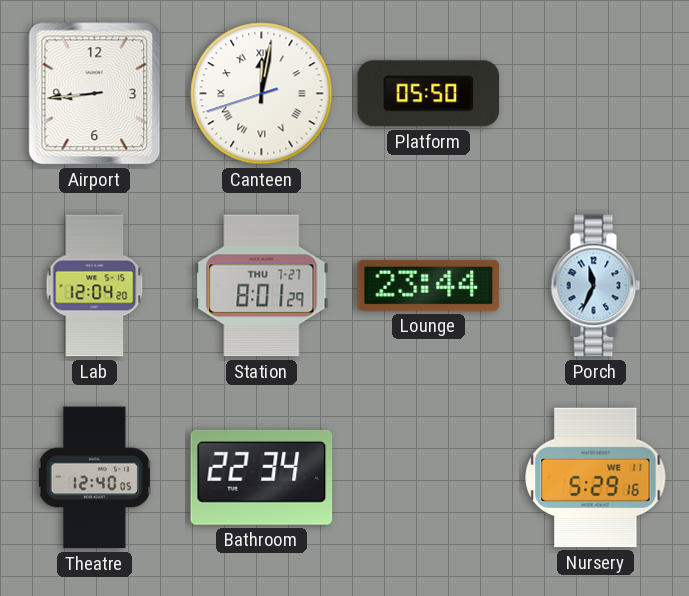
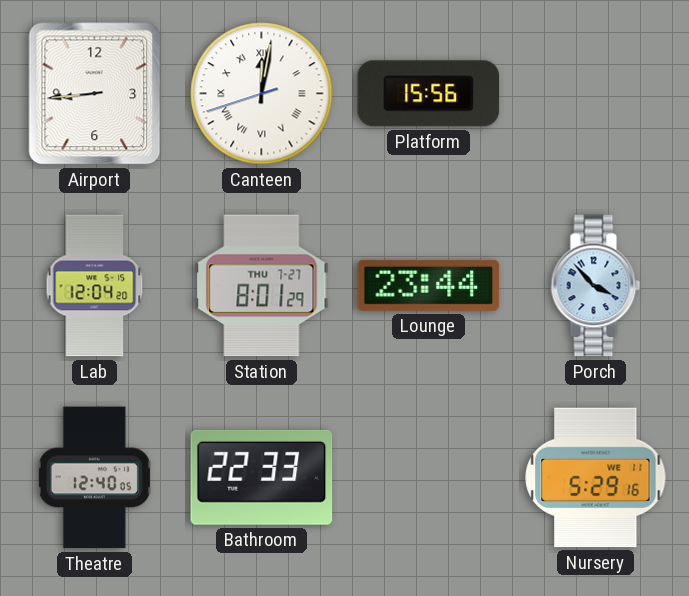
Platform: 05:50 -> 15:56
Porch: 11:34 -> 3:53
Bathroom: 22:34 -> 22:33
